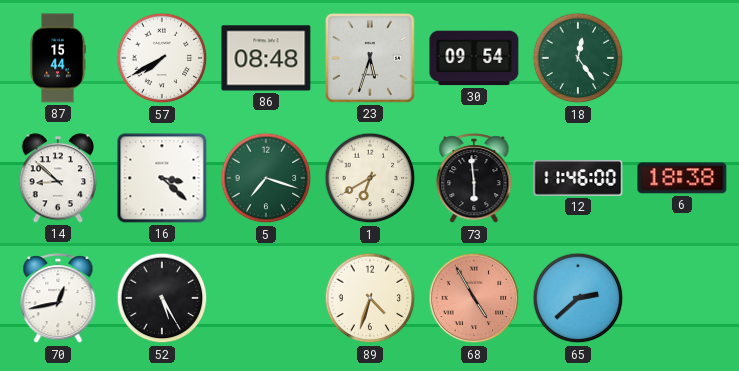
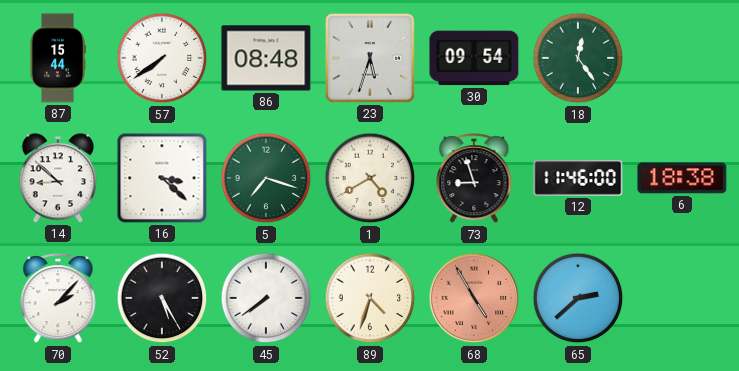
57: 7:40 -> 7:39
1: 6:40 -> 4:40
73: 5:59 -> 8:57
70: 12:43 -> 2:07
45: none -> 7:39
